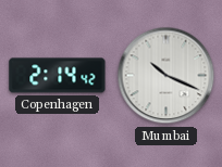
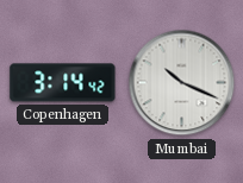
Copenhagen: 2:14 -> 3:14
